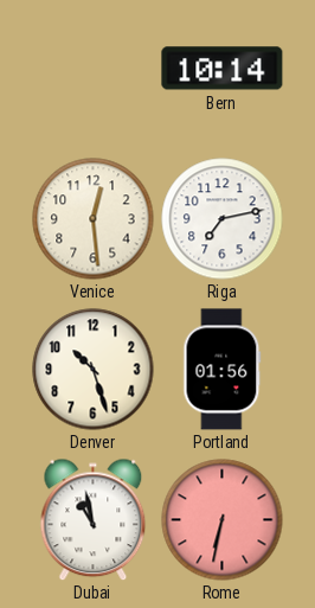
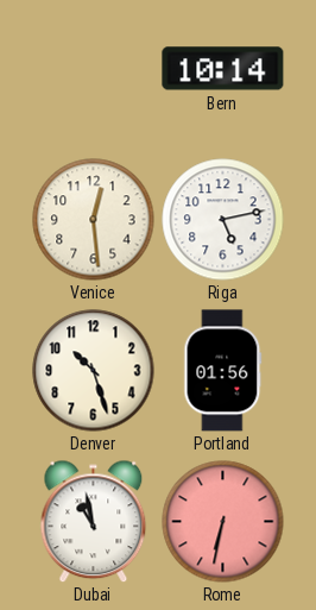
Riga: 7:13 -> 5:13
